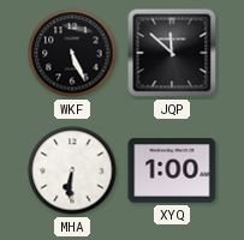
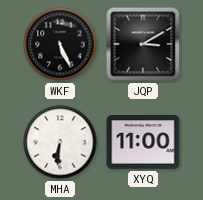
JQP: 11:52 -> 3:10
XYQ: 1:00 -> 11:00
